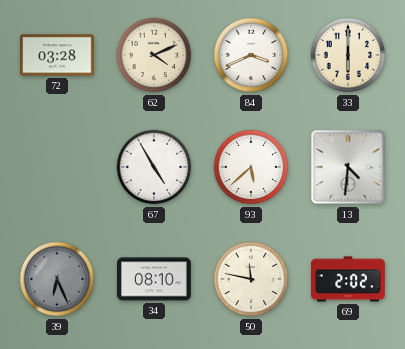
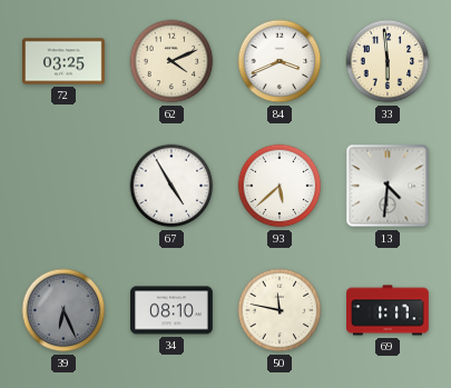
72: 03:28 -> 03:25
33: 6:00 -> 5:59
69: 2:02 -> 1:17
